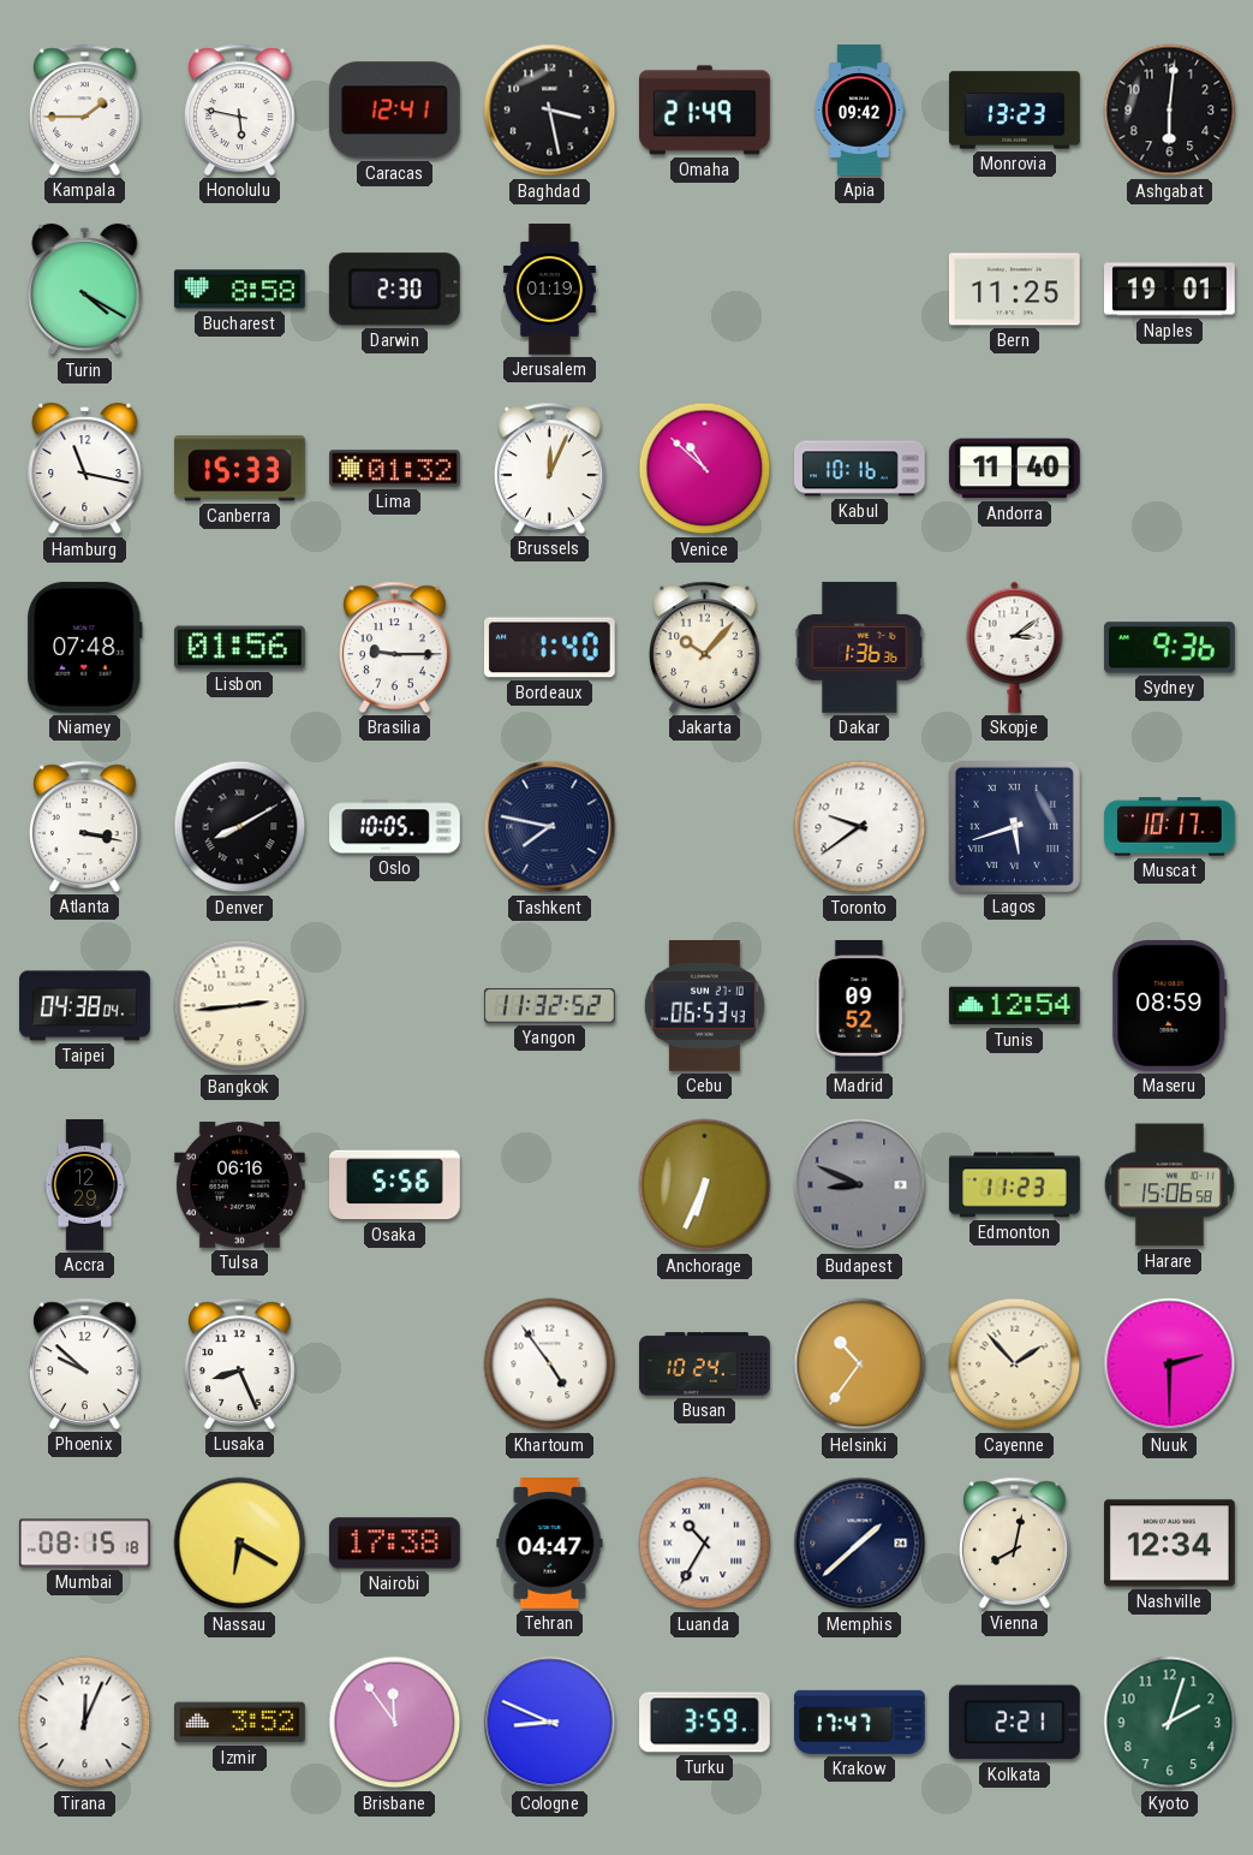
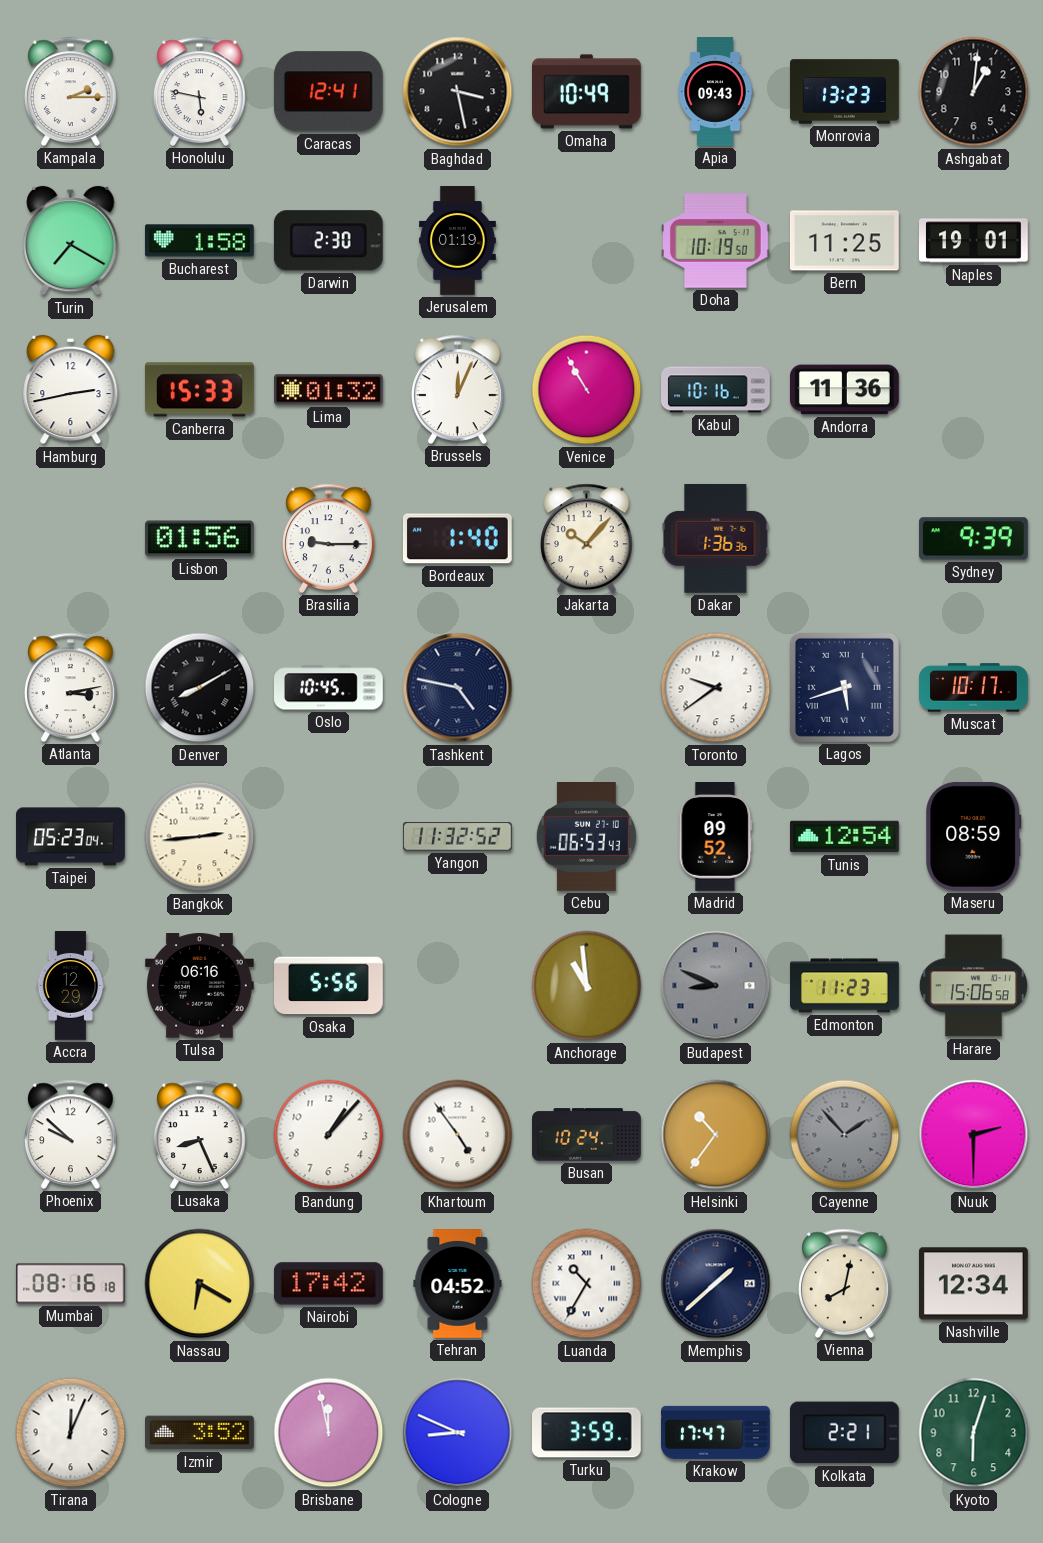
Kampala: 1:45 -> 2:15
Omaha: 21:49 -> 10:49
Apia: 09:42 -> 09:43
Ashgabat: 6:01 -> 1:01
Turin: 4:20 -> 7:20
Bucharest: 8:58 -> 1:58
Doha: none -> 10:19
Hamburg: 11:17 -> 2:43
Venice: 10:52 -> 10:55
Andorra: 11:40 -> 11:36
Niamey: 07:48 -> none
Skopje: 3:09 -> none
Sydney: 9:36 -> 9:39
Atlanta: 3:17 -> 3:13
Oslo: 10:05 -> 10:45
Tashkent: 7:47 -> 4:47
Taipei: 04:38 -> 05:23
Anchorage: 6:34 -> 10:59
Bandung: none -> 1:07
Cayenne dial: cream -> grey
Mumbai: 08:15 -> 08:16
Nairobi: 17:38 -> 17:42
Tehran: 04:47 -> 04:52
Brisbane: 11:54 -> 11:58
Kyoto: 2:03 -> 6:03
